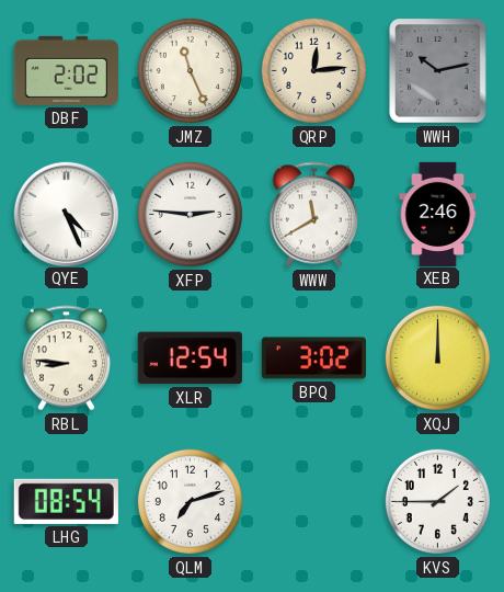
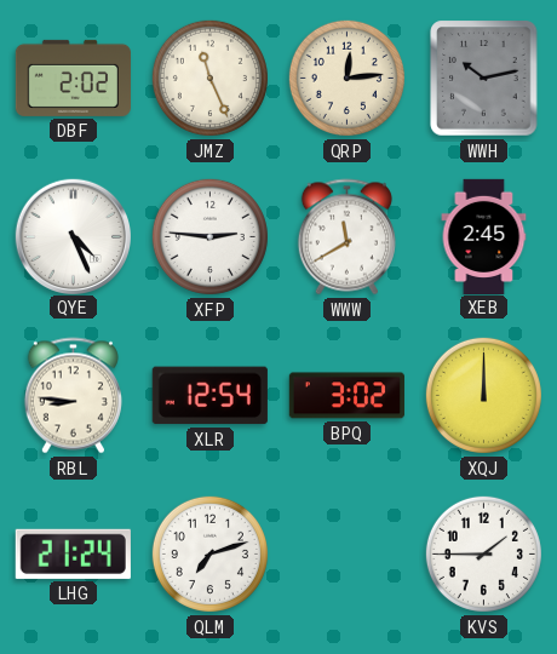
XEB: 2:46 -> 2:45
LHG: 08:54 -> 21:24
